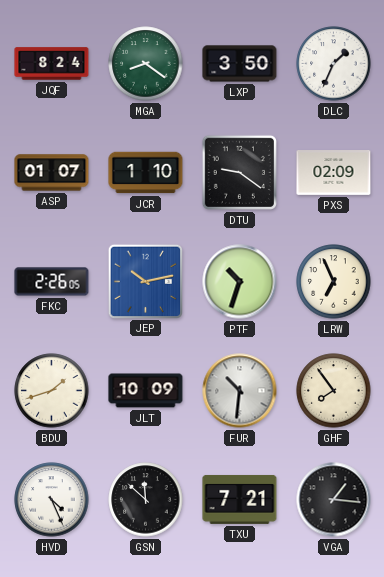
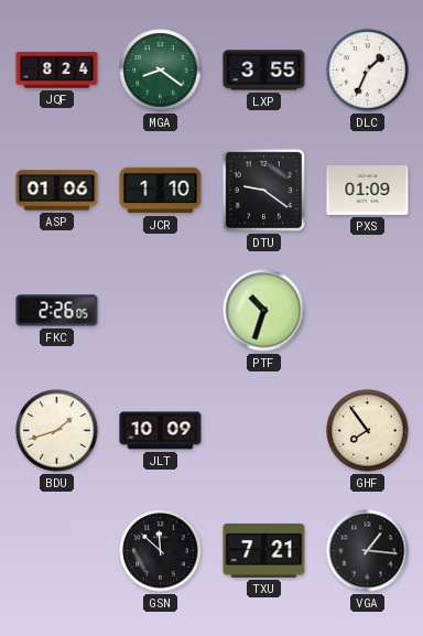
LXP: 3:50 -> 3:55
ASP: 01:07 -> 01:06
PXS: 02:09 -> 01:09
JEP: 10:13 -> none
LRW: 6:56 -> none
FUR: 10:31 -> none
HVD: 4:26 -> none
